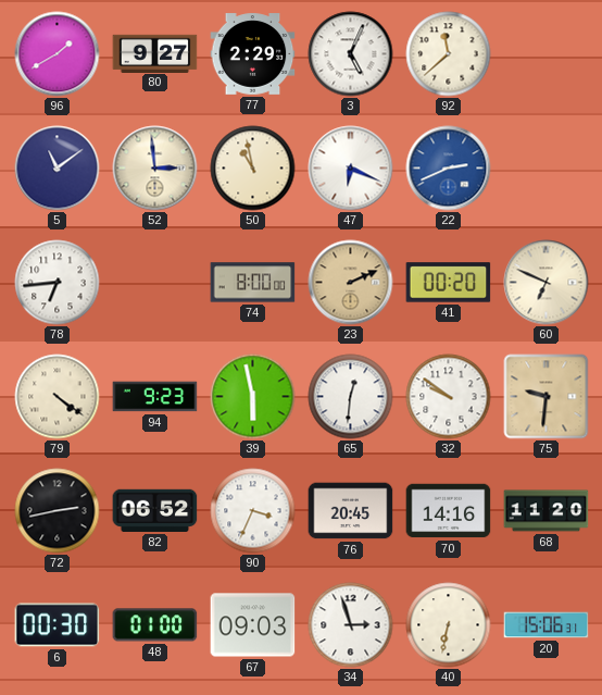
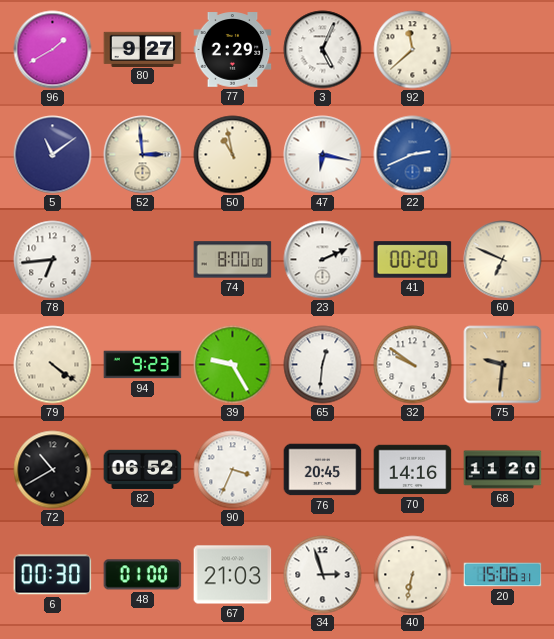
47: 6:19 -> 6:17
23 dial: champagne -> white
39: 5:58 -> 9:25
72: 2:43 -> 10:40
67: 09:03 -> 21:03
